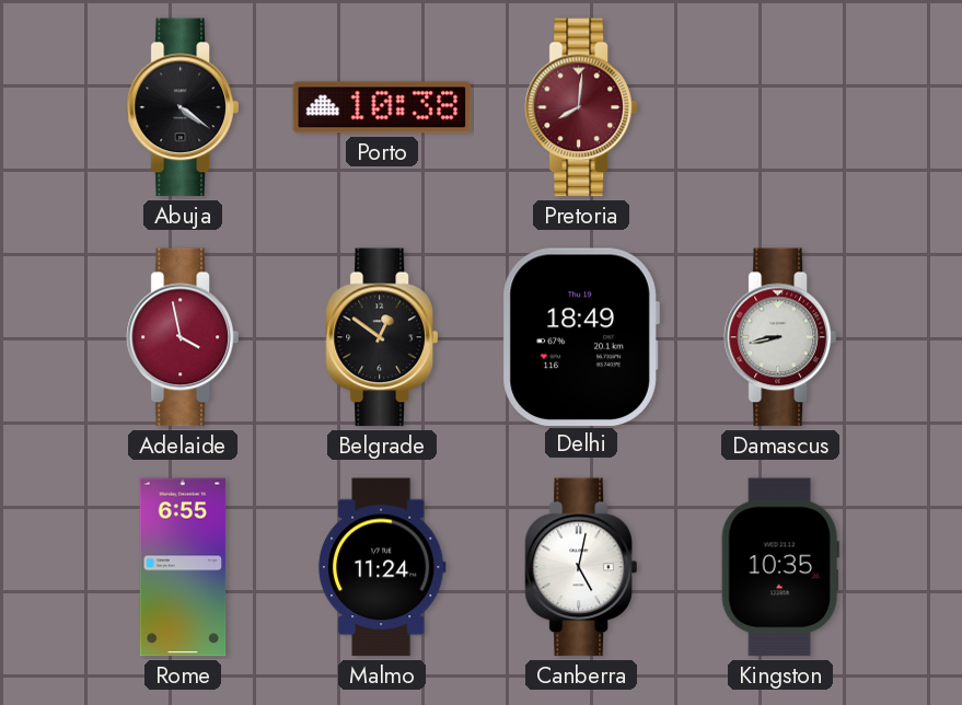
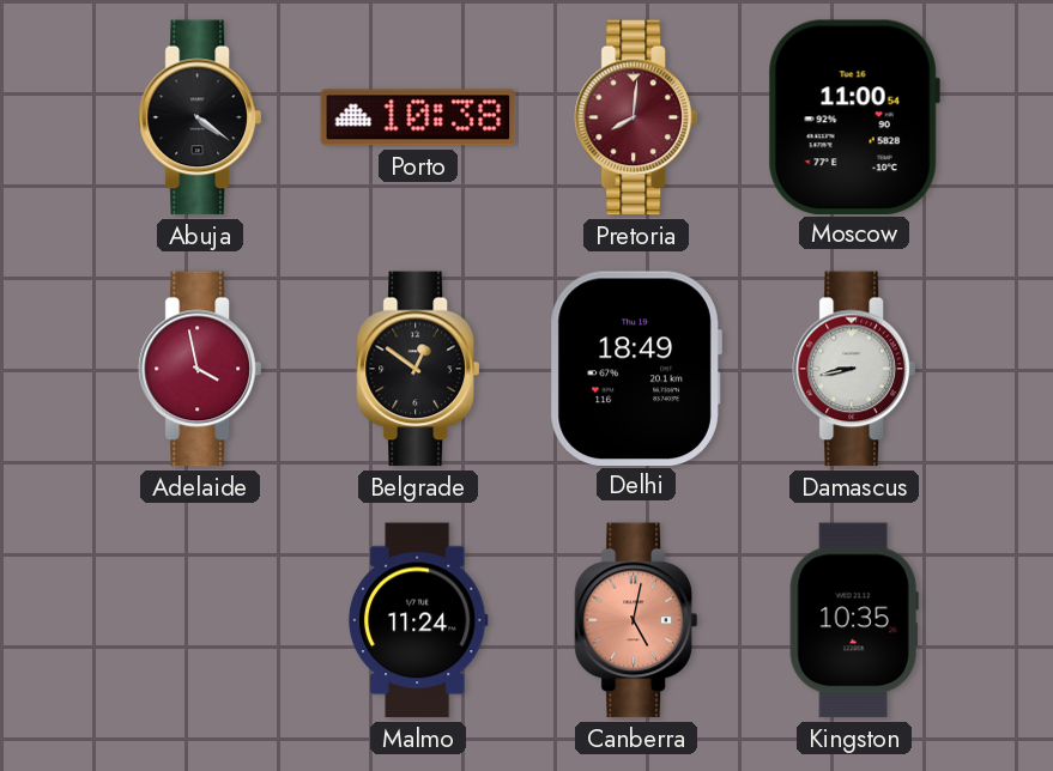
Moscow: none -> 11:00
Rome: 6:55 -> none
Canberra dial: white -> salmon
